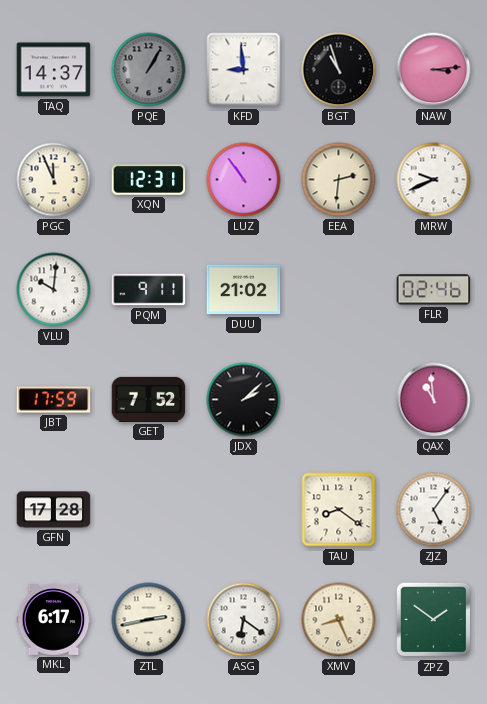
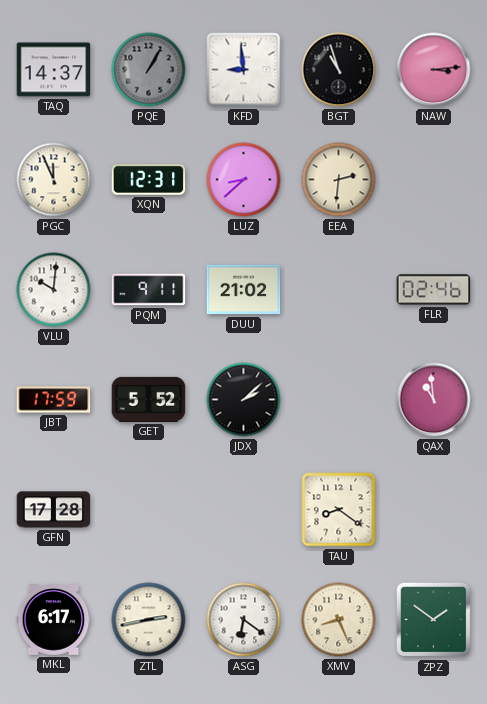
LUZ: 10:54 -> 8:38
MRW: 9:41 -> none
GET: 7:52 -> 5:52
ZJZ: 5:06 -> none
